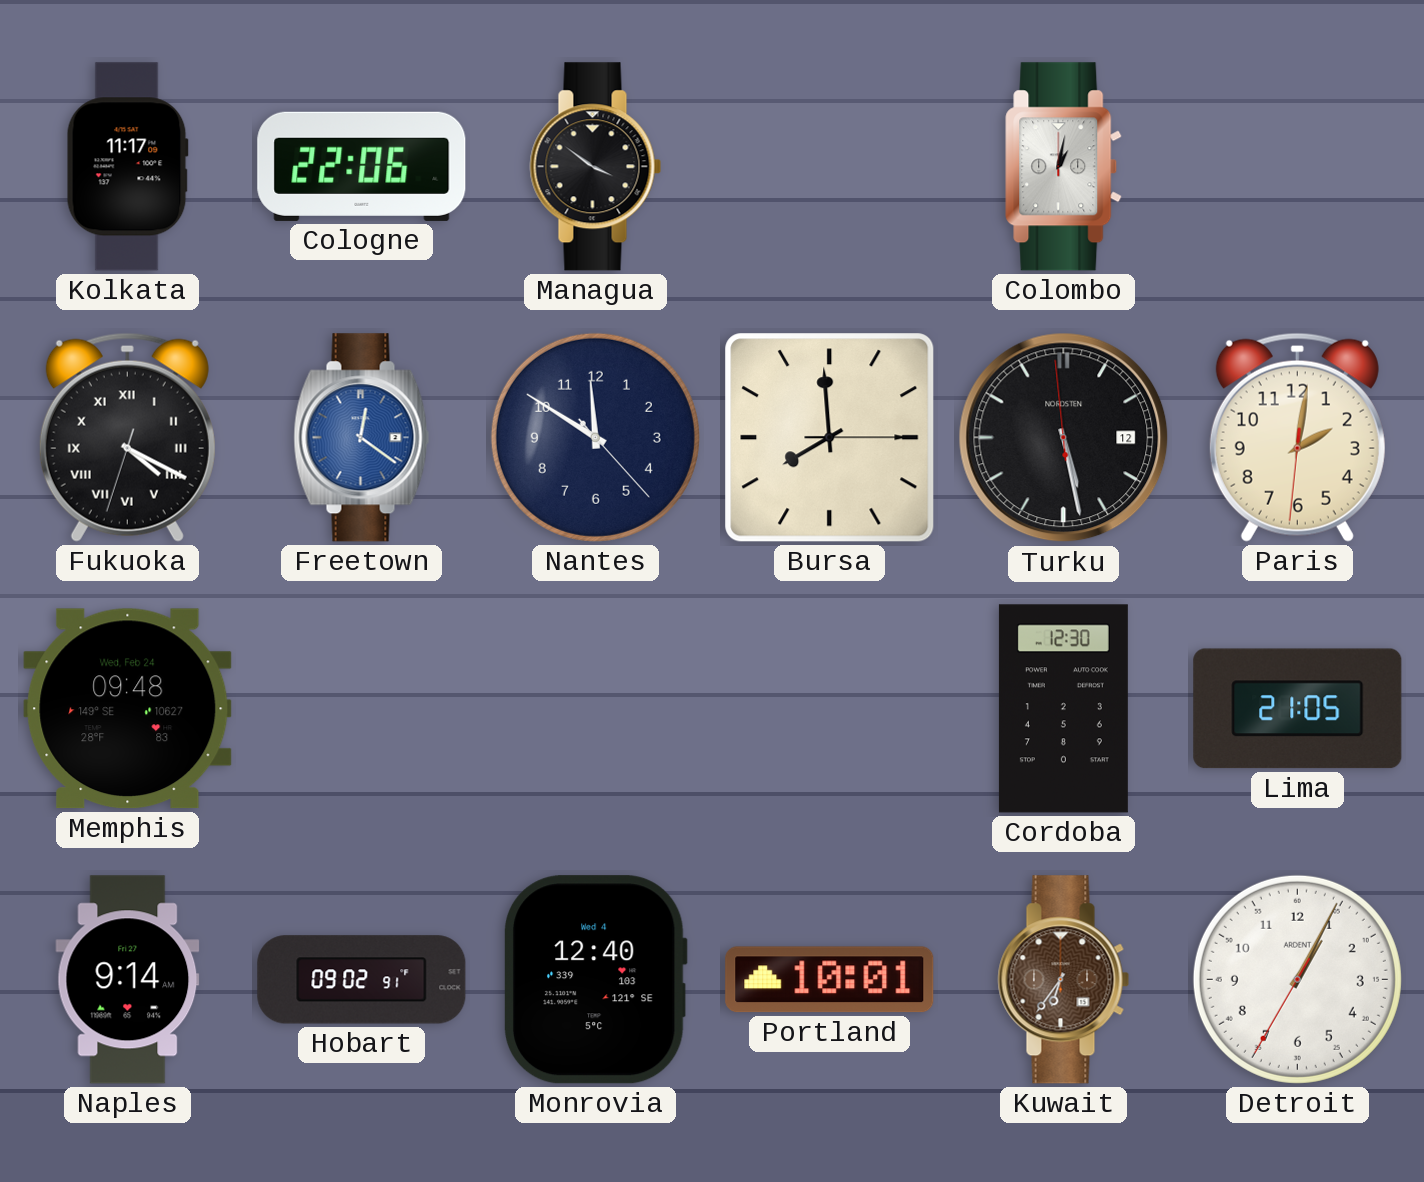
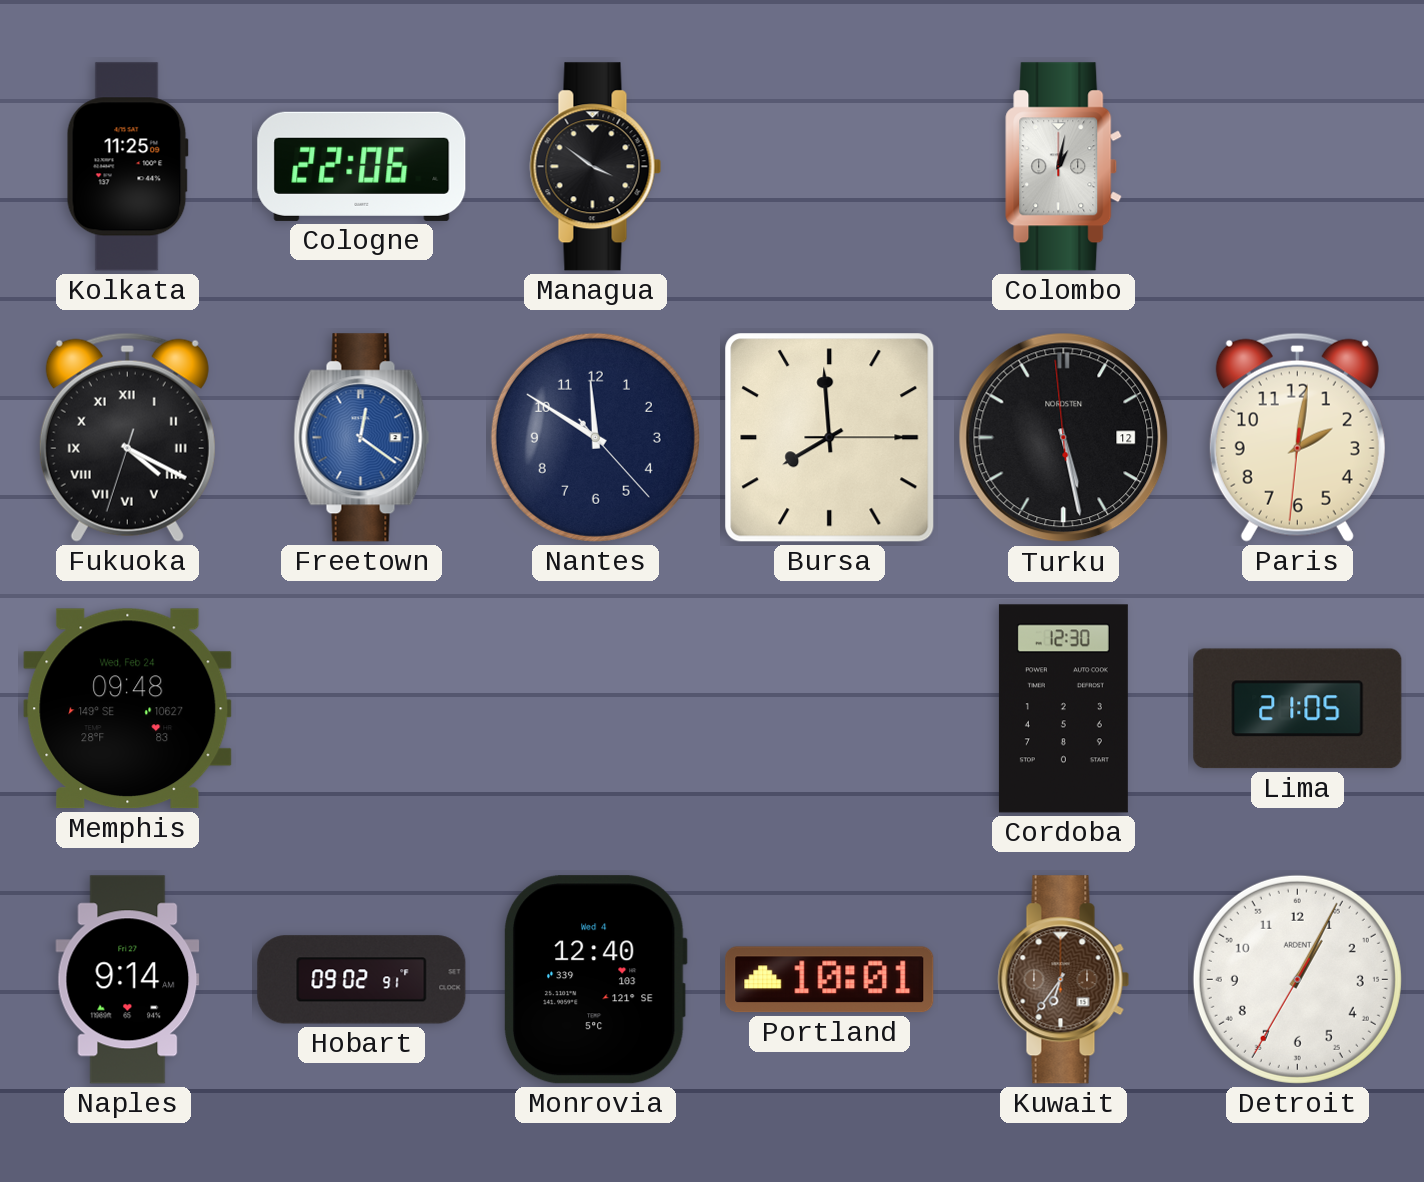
Kolkata: 11:17 -> 11:25
